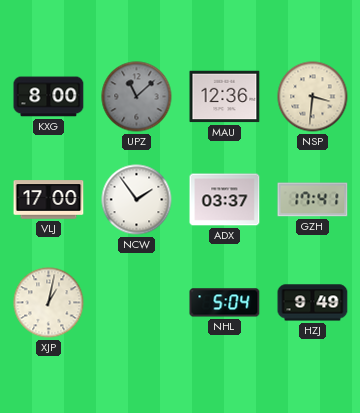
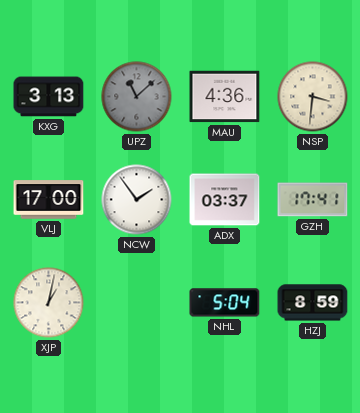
KXG: 8:00 -> 3:13
MAU: 12:36 -> 4:36
HZJ: 9:49 -> 8:59
